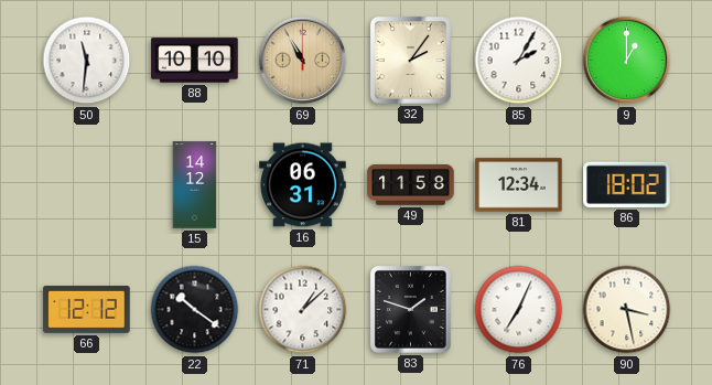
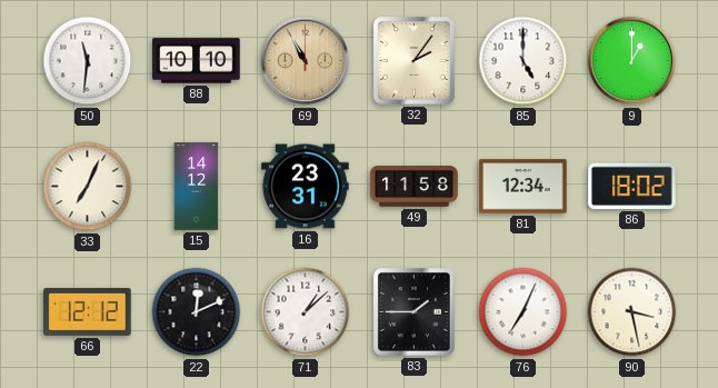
85: 2:05 -> 5:00
33: none -> 7:04
16: 06:31 -> 23:31
22: 10:21 -> 12:11
83: 1:48 -> 1:45
